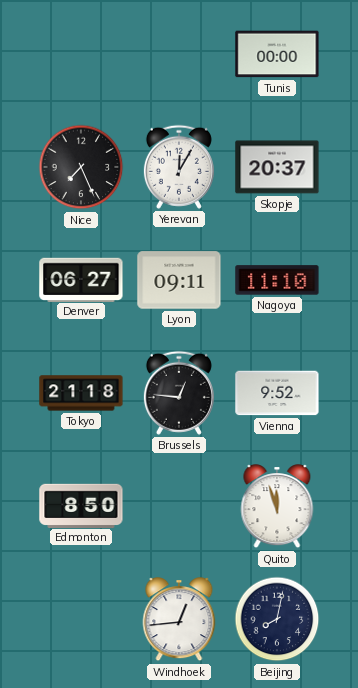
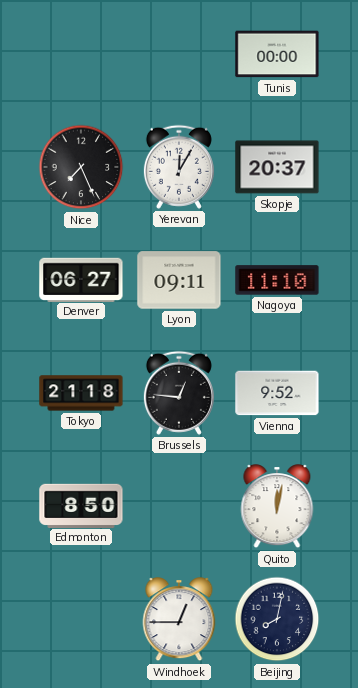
Quito: 11:57 -> 12:02
Windhoek: 12:44 -> 12:45
